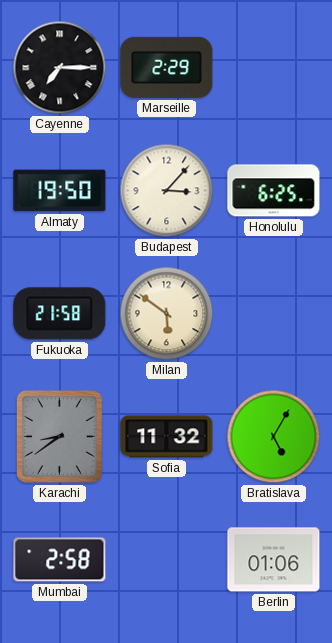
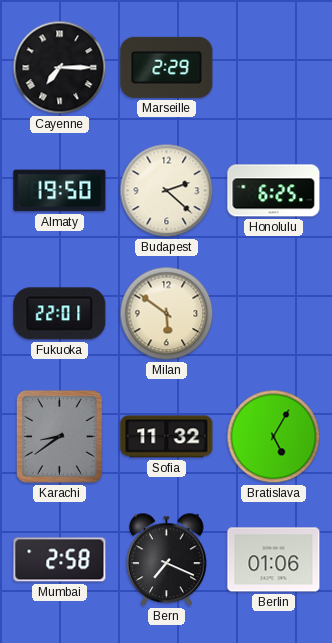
Budapest: 3:07 -> 2:22
Fukuoka: 21:58 -> 22:01
Bern: none -> 7:19
